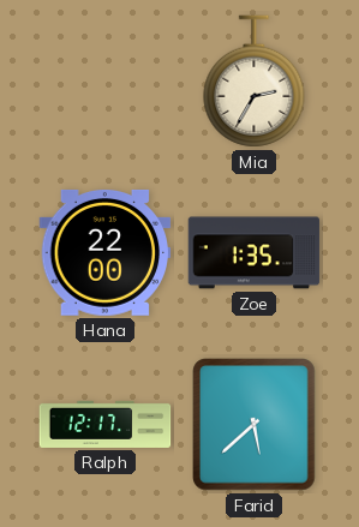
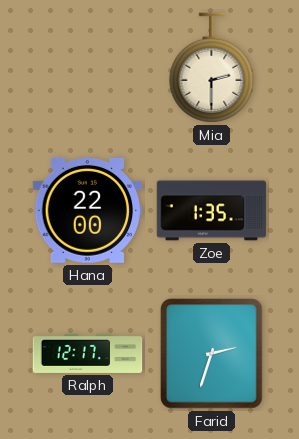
Mia: 2:35 -> 2:30
Farid: 5:38 -> 2:33
